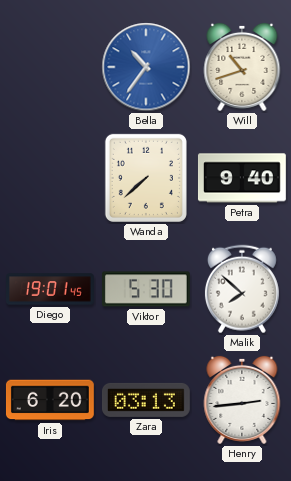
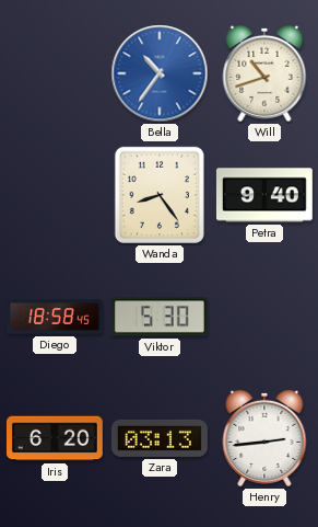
Wanda: 7:38 -> 8:24
Diego: 19:01 -> 18:58
Malik: 7:52 -> none
